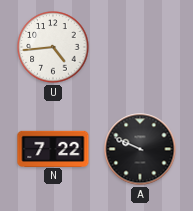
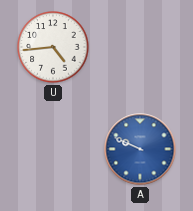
N: 7:22 -> none
A dial: black -> blue
